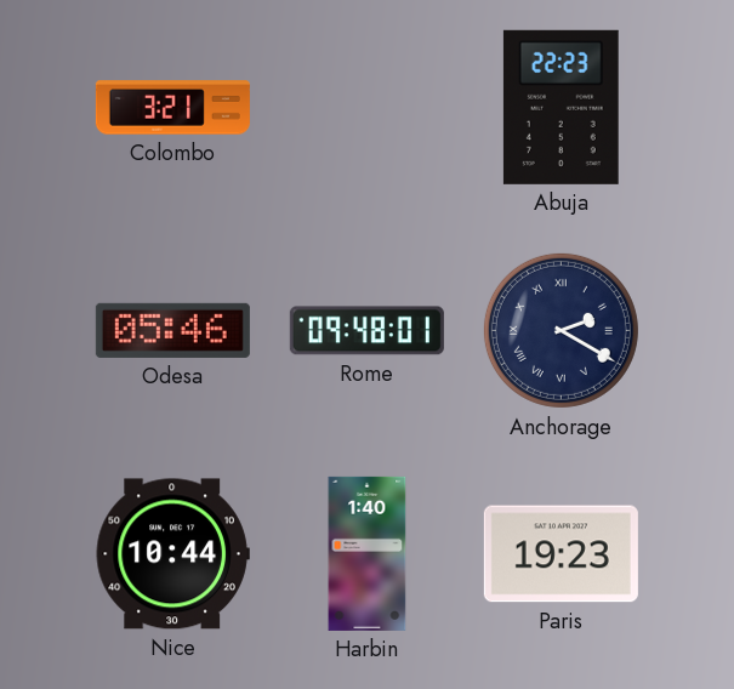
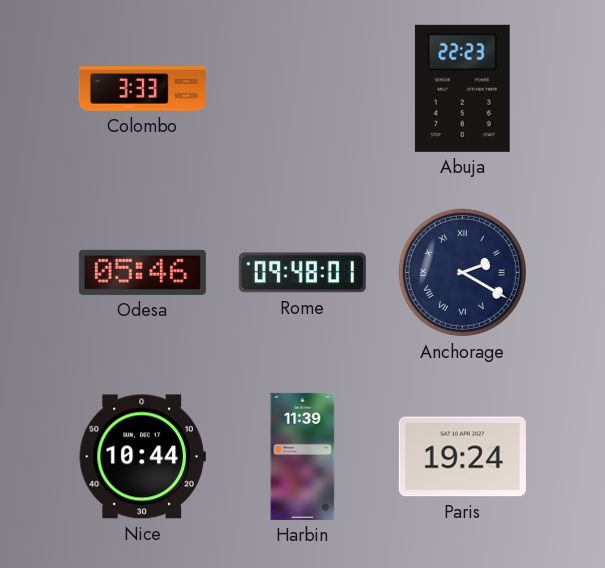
Colombo: 3:21 -> 3:33
Harbin: 1:40 -> 11:39
Paris: 19:23 -> 19:24
